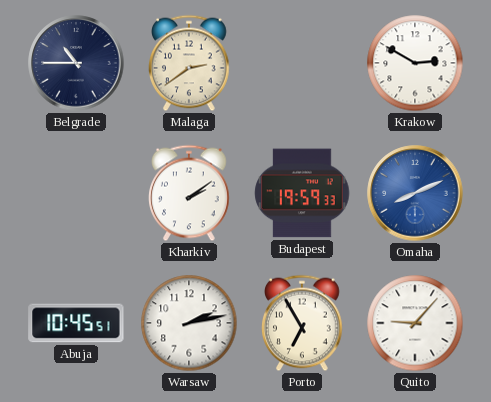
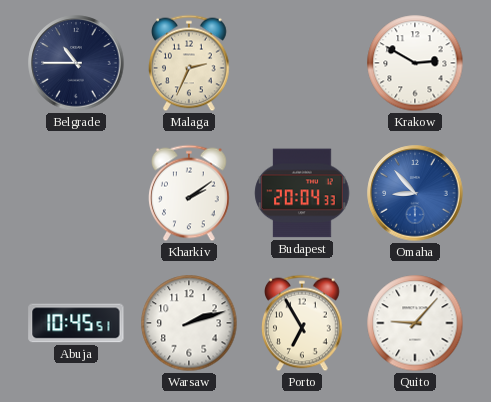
Malaga: 2:39 -> 2:34
Budapest: 19:59 -> 20:04
Omaha: 8:11 -> 8:53
Warsaw: 2:13 -> 2:12
